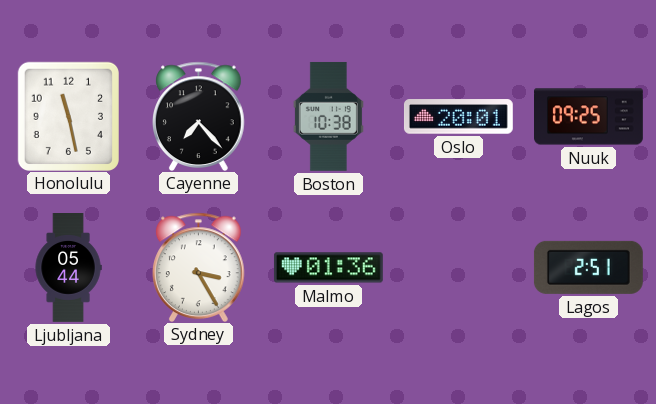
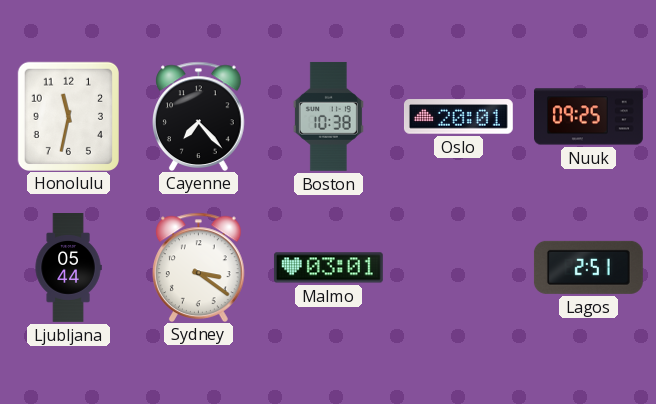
Honolulu: 11:28 -> 11:32
Sydney: 3:25 -> 3:21
Malmo: 01:36 -> 03:01
